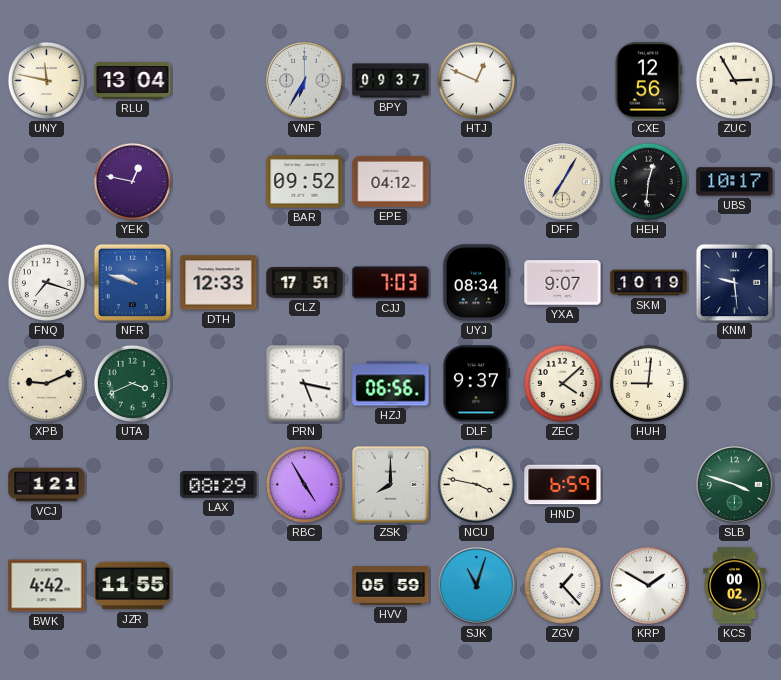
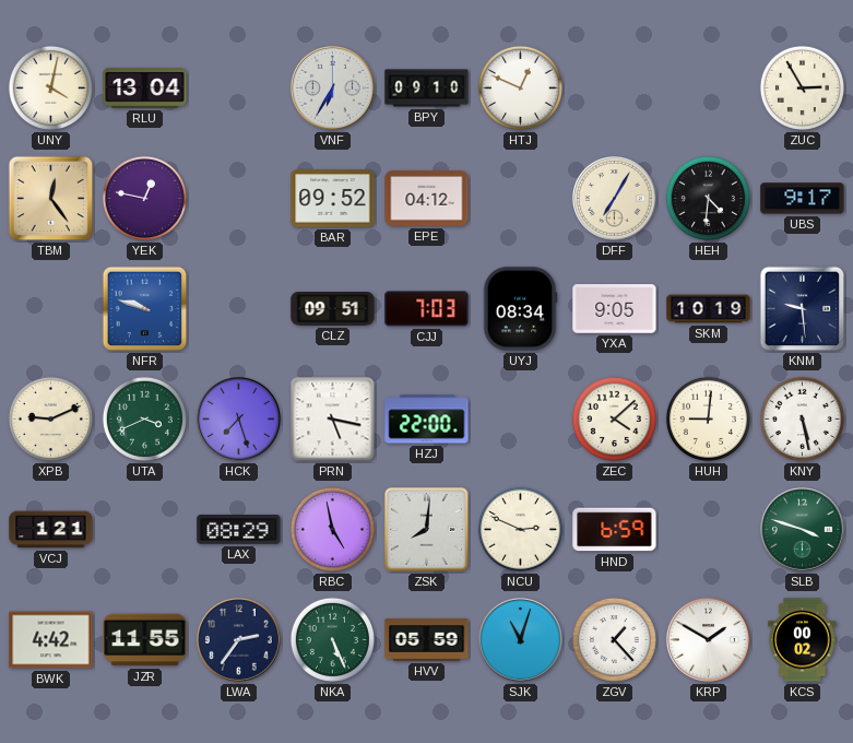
UNY: 11:47 -> 4:02
BPY: 09:37 -> 09:10
CXE: 12:56 -> none
TBM: none -> 12:24
HEH: 12:31 -> 4:31
UBS: 10:17 -> 9:17
FNQ: 7:18 -> none
DTH: 12:33 -> none
CLZ: 17:51 -> 09:51
YXA: 9:07 -> 9:05
HCK: none -> 7:27
HZJ: 06:56 -> 22:00
DLF: 9:37 -> none
KNY: none -> 5:28
RBC: 4:55 -> 4:58
ZSK: 8:00 -> 8:01
NCU: 3:47 -> 2:49
LWA: none -> 2:36
NKA: none -> 5:26
